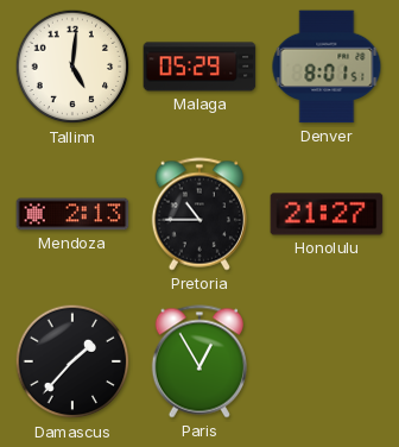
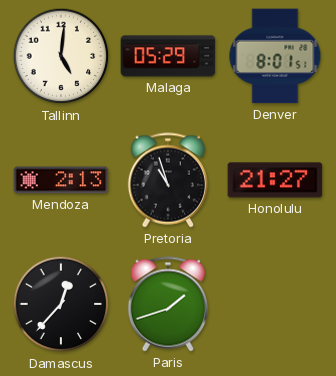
Pretoria: 10:45 -> 10:57
Damascus: 1:37 -> 12:37
Paris: 12:55 -> 1:42
